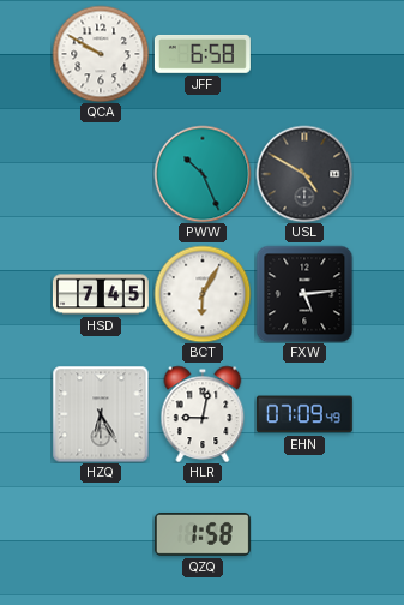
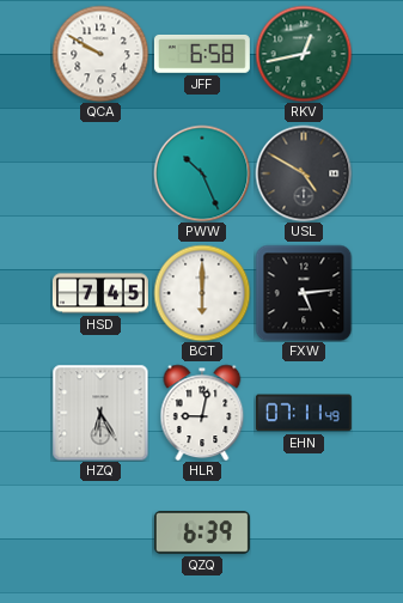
RKV: none -> 12:43
BCT: 6:05 -> 6:00
EHN: 07:09 -> 07:11
QZQ: 1:58 -> 6:39
